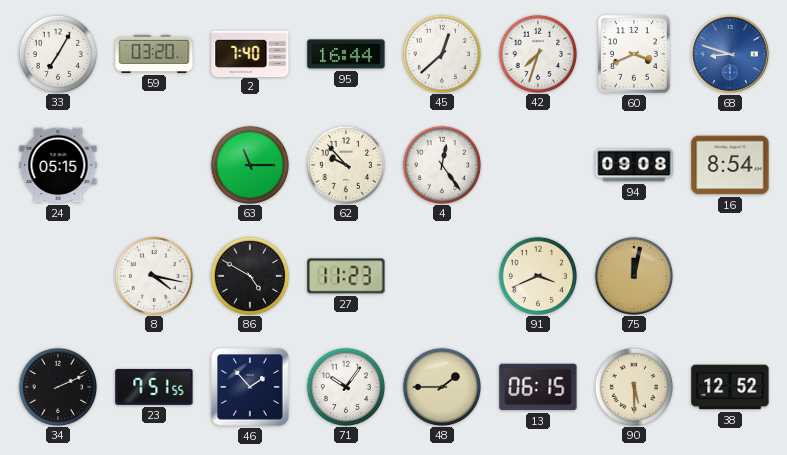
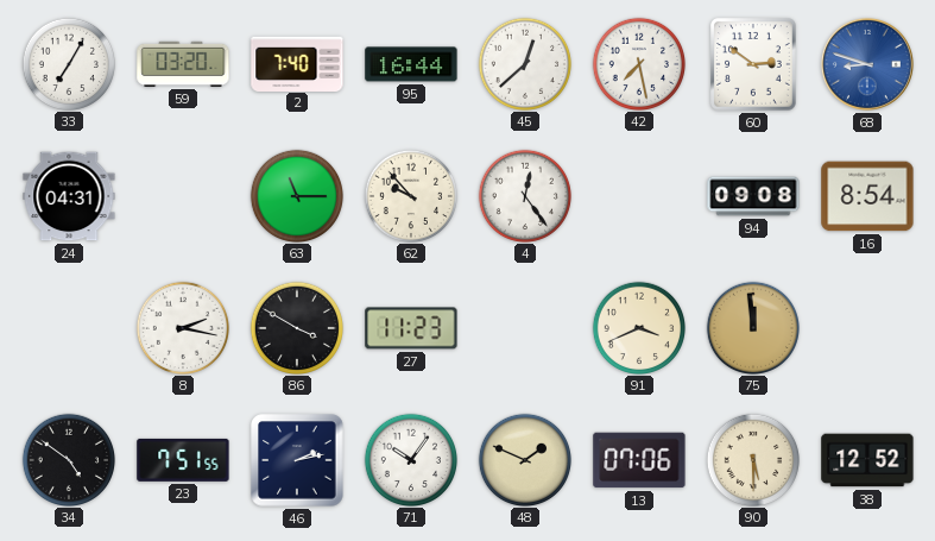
42: 7:33 -> 7:28
60: 3:41 -> 2:51
24: 05:15 -> 04:31
8: 4:17 -> 2:17
86: 4:50 -> 3:50
75: 12:02 -> 11:59
34: 2:11 -> 4:51
46: 1:53 -> 2:13
48: 1:45 -> 1:49
13: 06:15 -> 07:06
